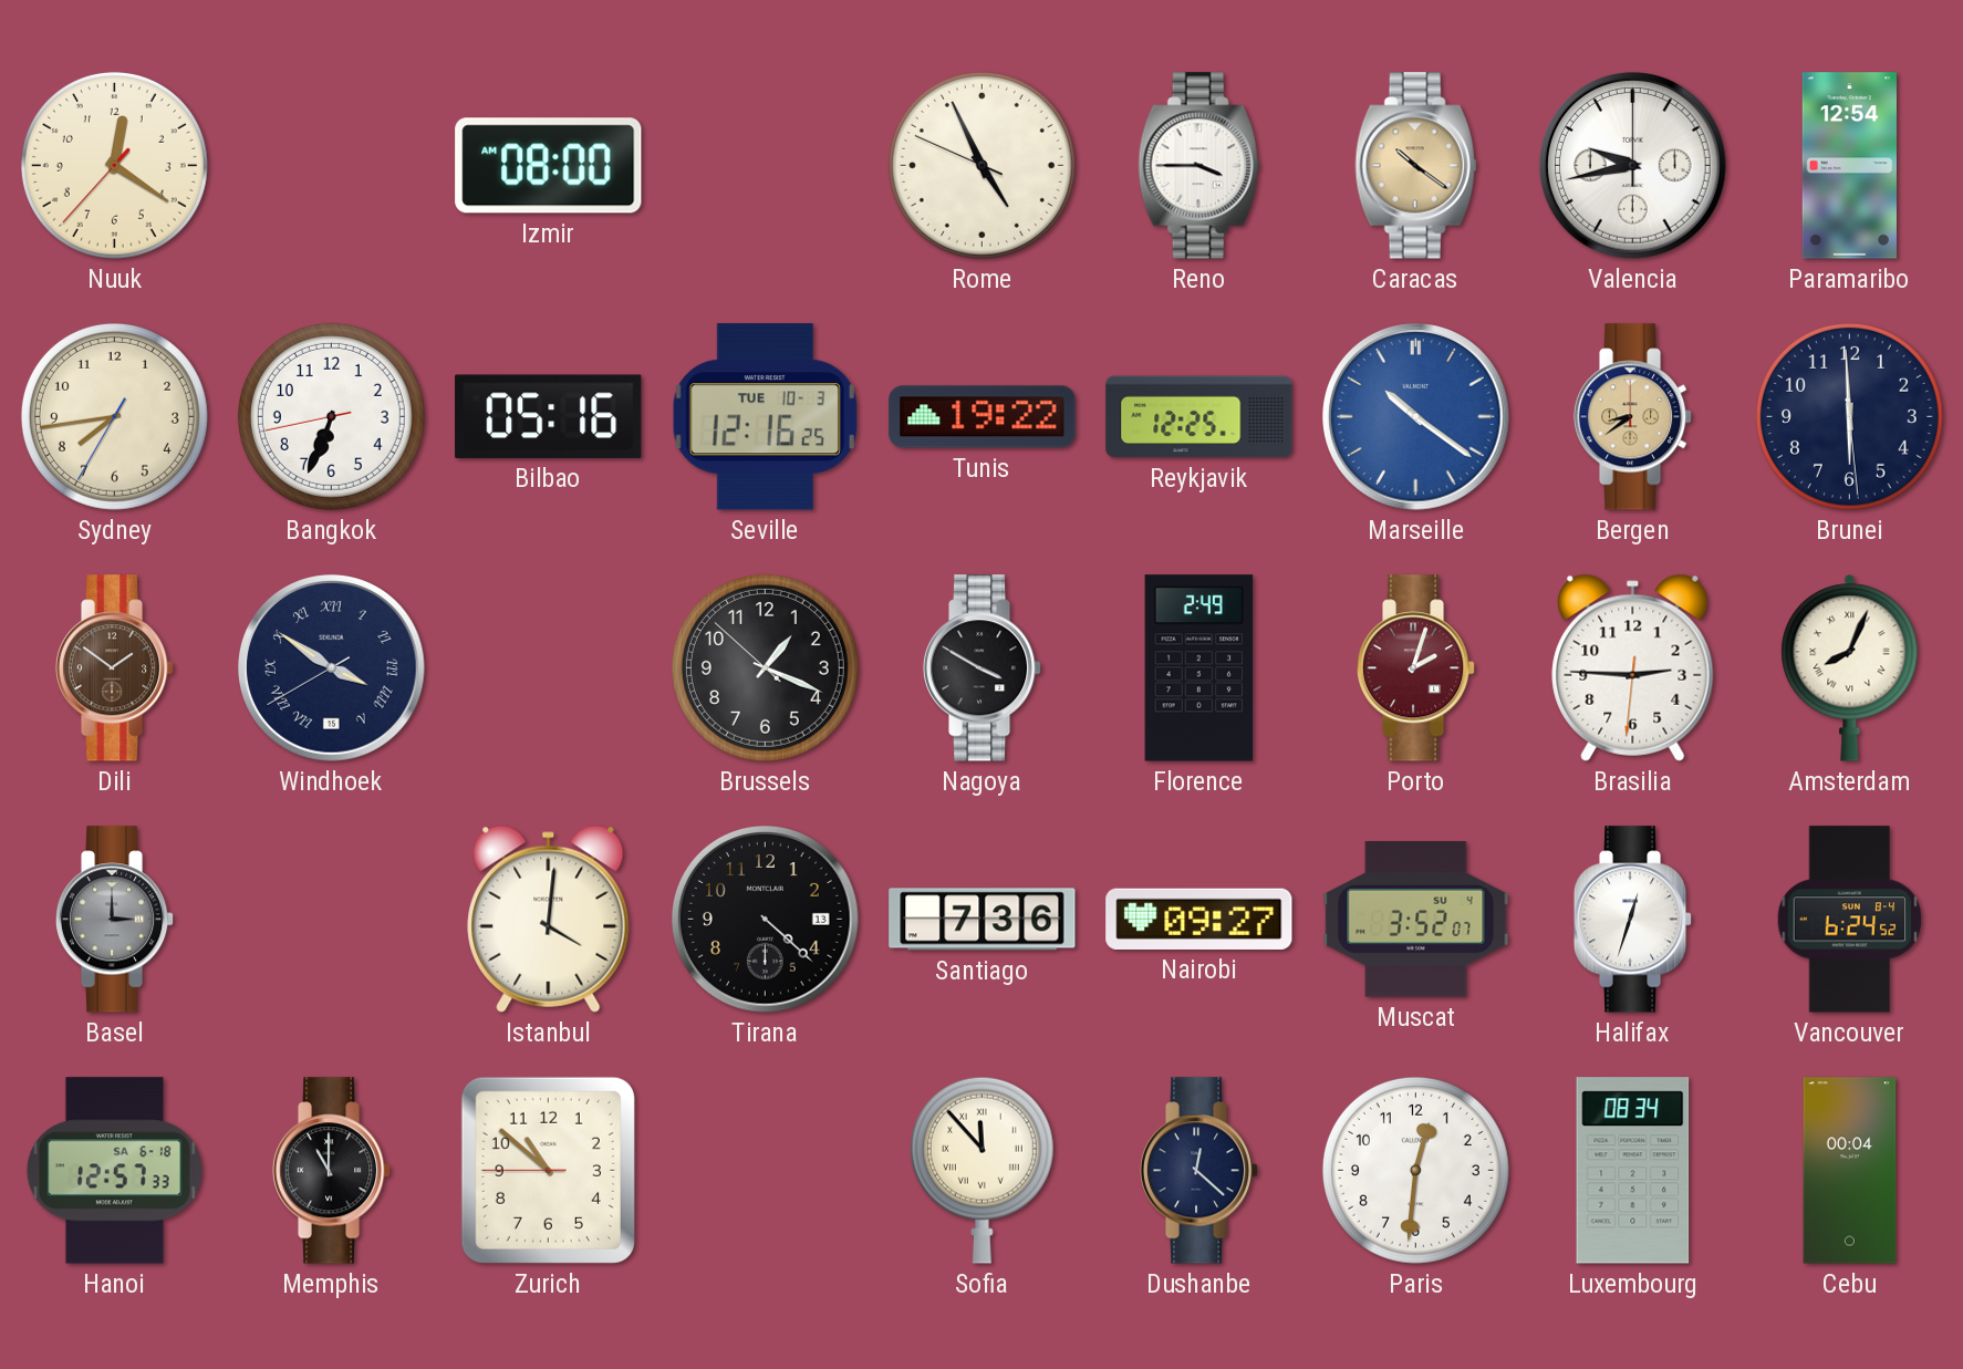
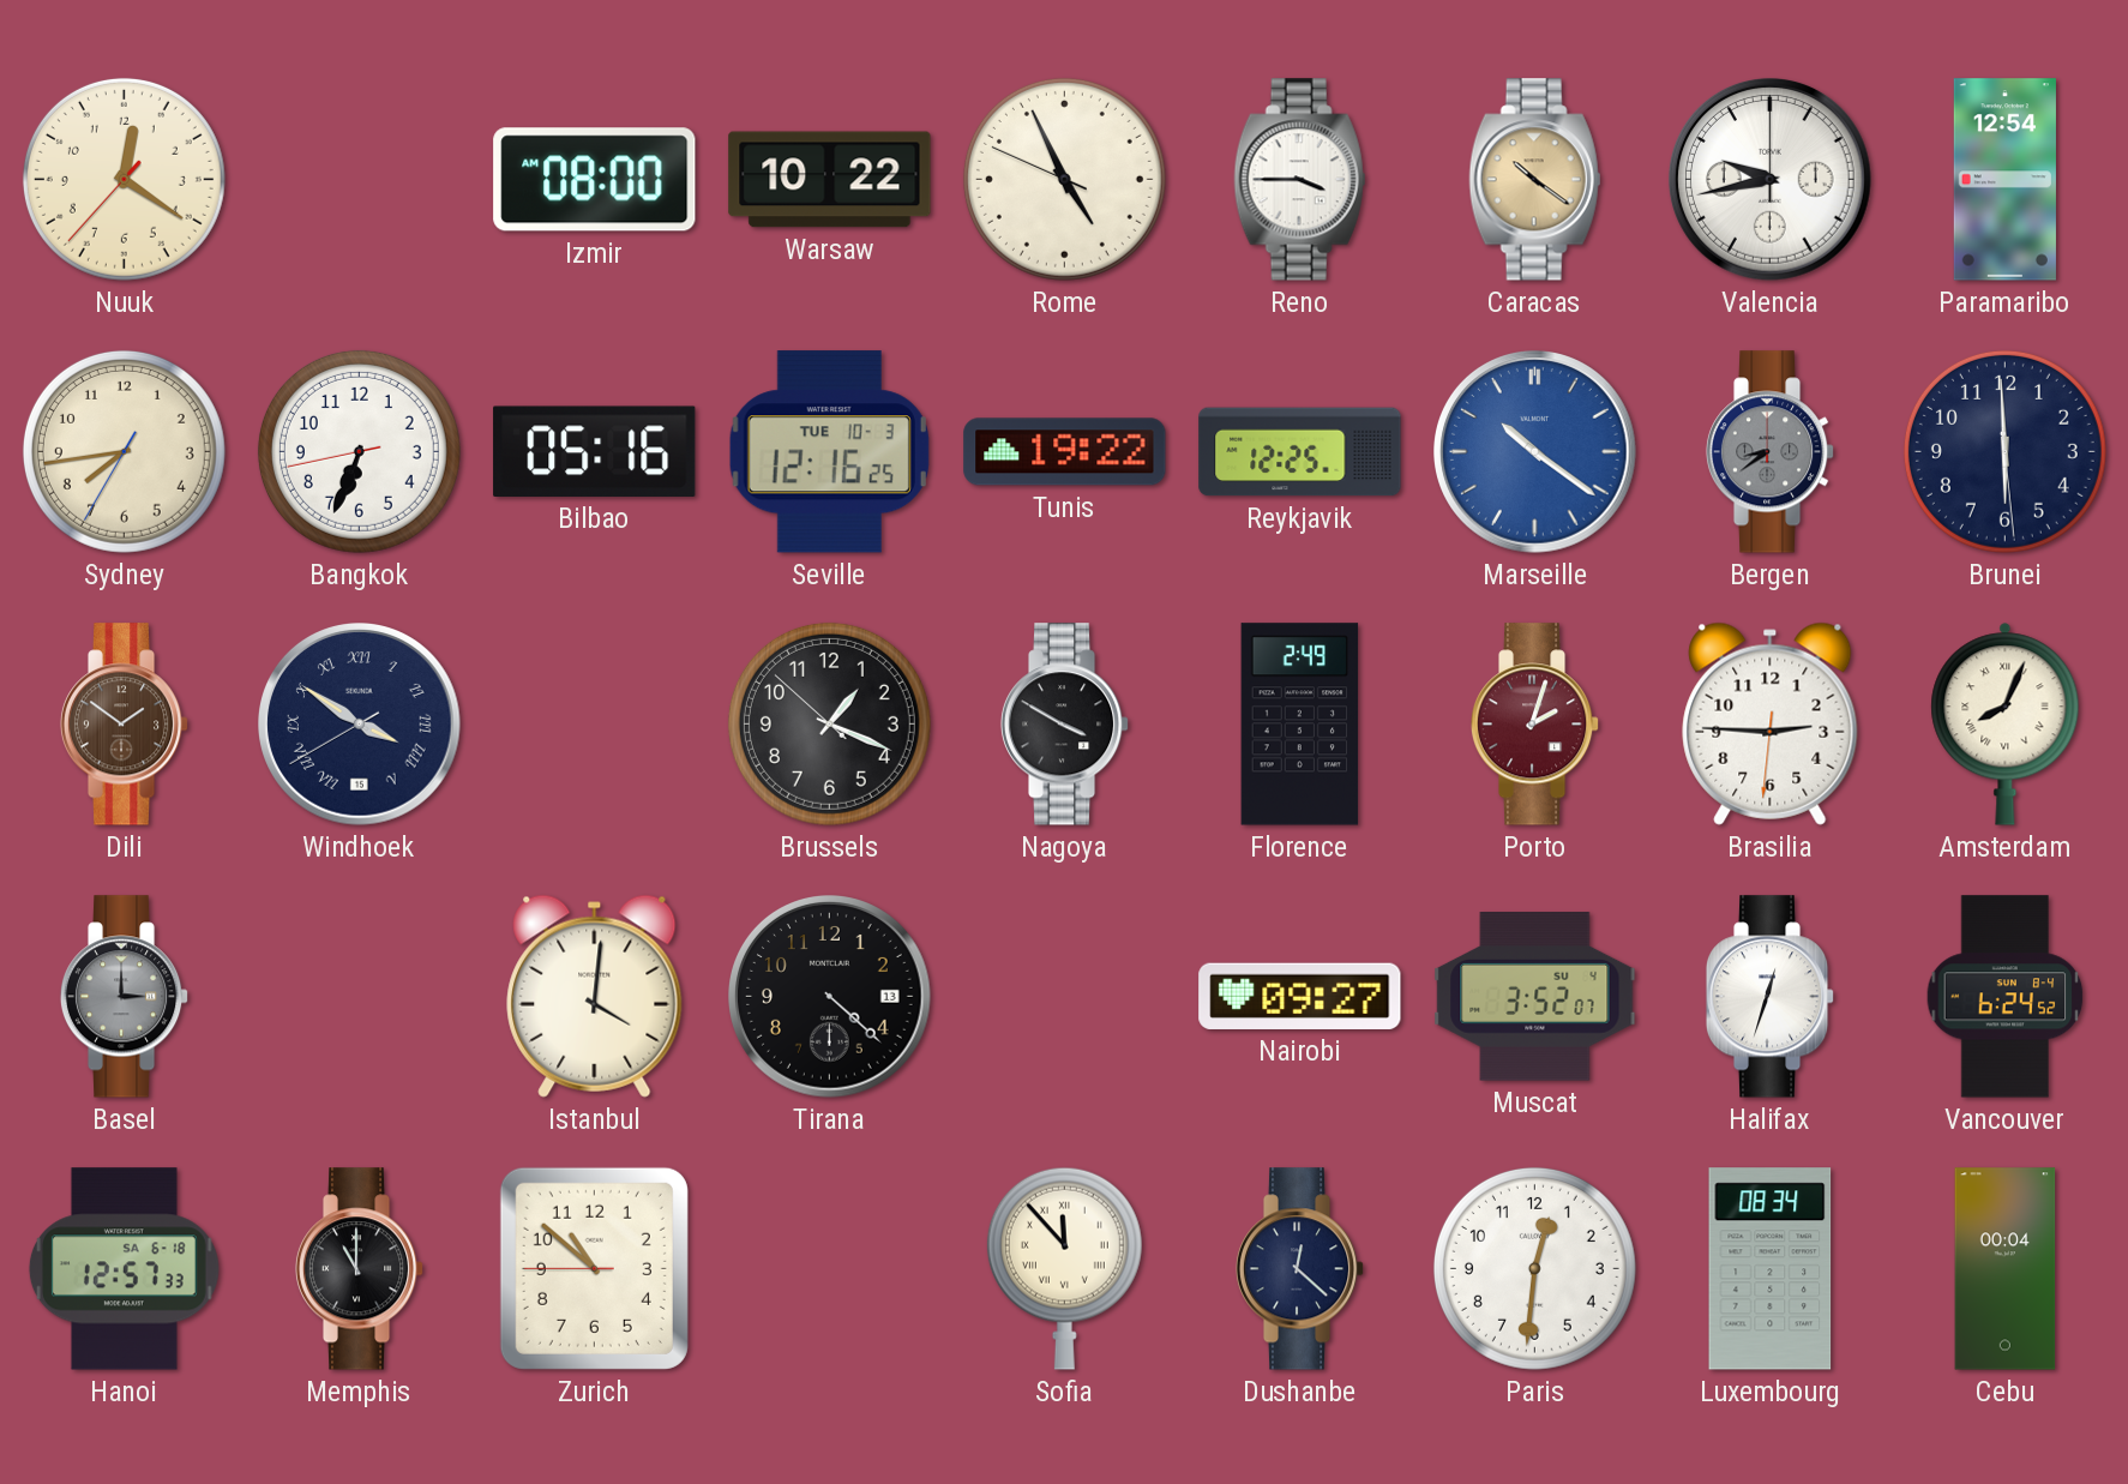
Warsaw: none -> 10:22
Bergen dial: champagne -> grey
Santiago: 7:36 -> none
